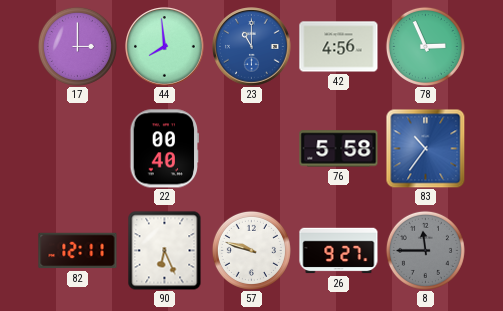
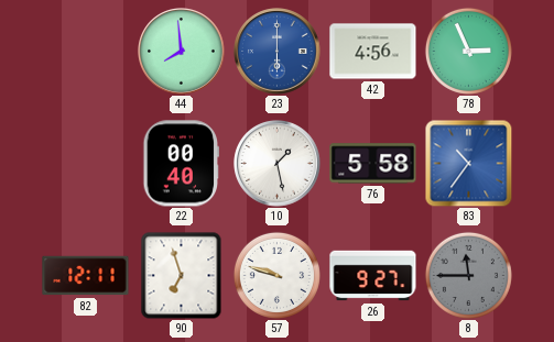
17: 3:00 -> none
23: 11:00 -> 6:00
10: none -> 1:28
90: 6:26 -> 6:57
